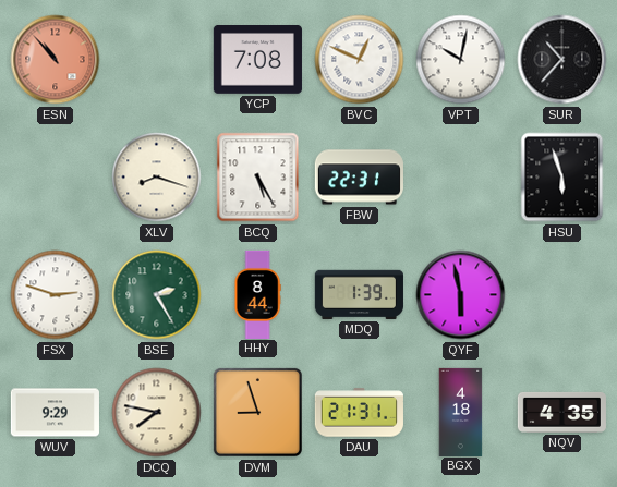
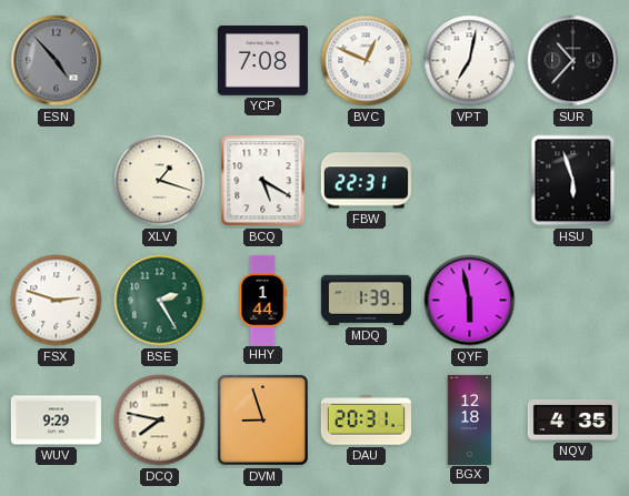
ESN: 10:53 -> 4:53
ESN dial: salmon -> grey
VPT: 10:02 -> 7:02
XLV: 8:18 -> 1:18
BCQ: 5:25 -> 5:20
HHY: 8:44 -> 1:44
DAU: 21:31 -> 20:31
BGX: 4:18 -> 12:18
